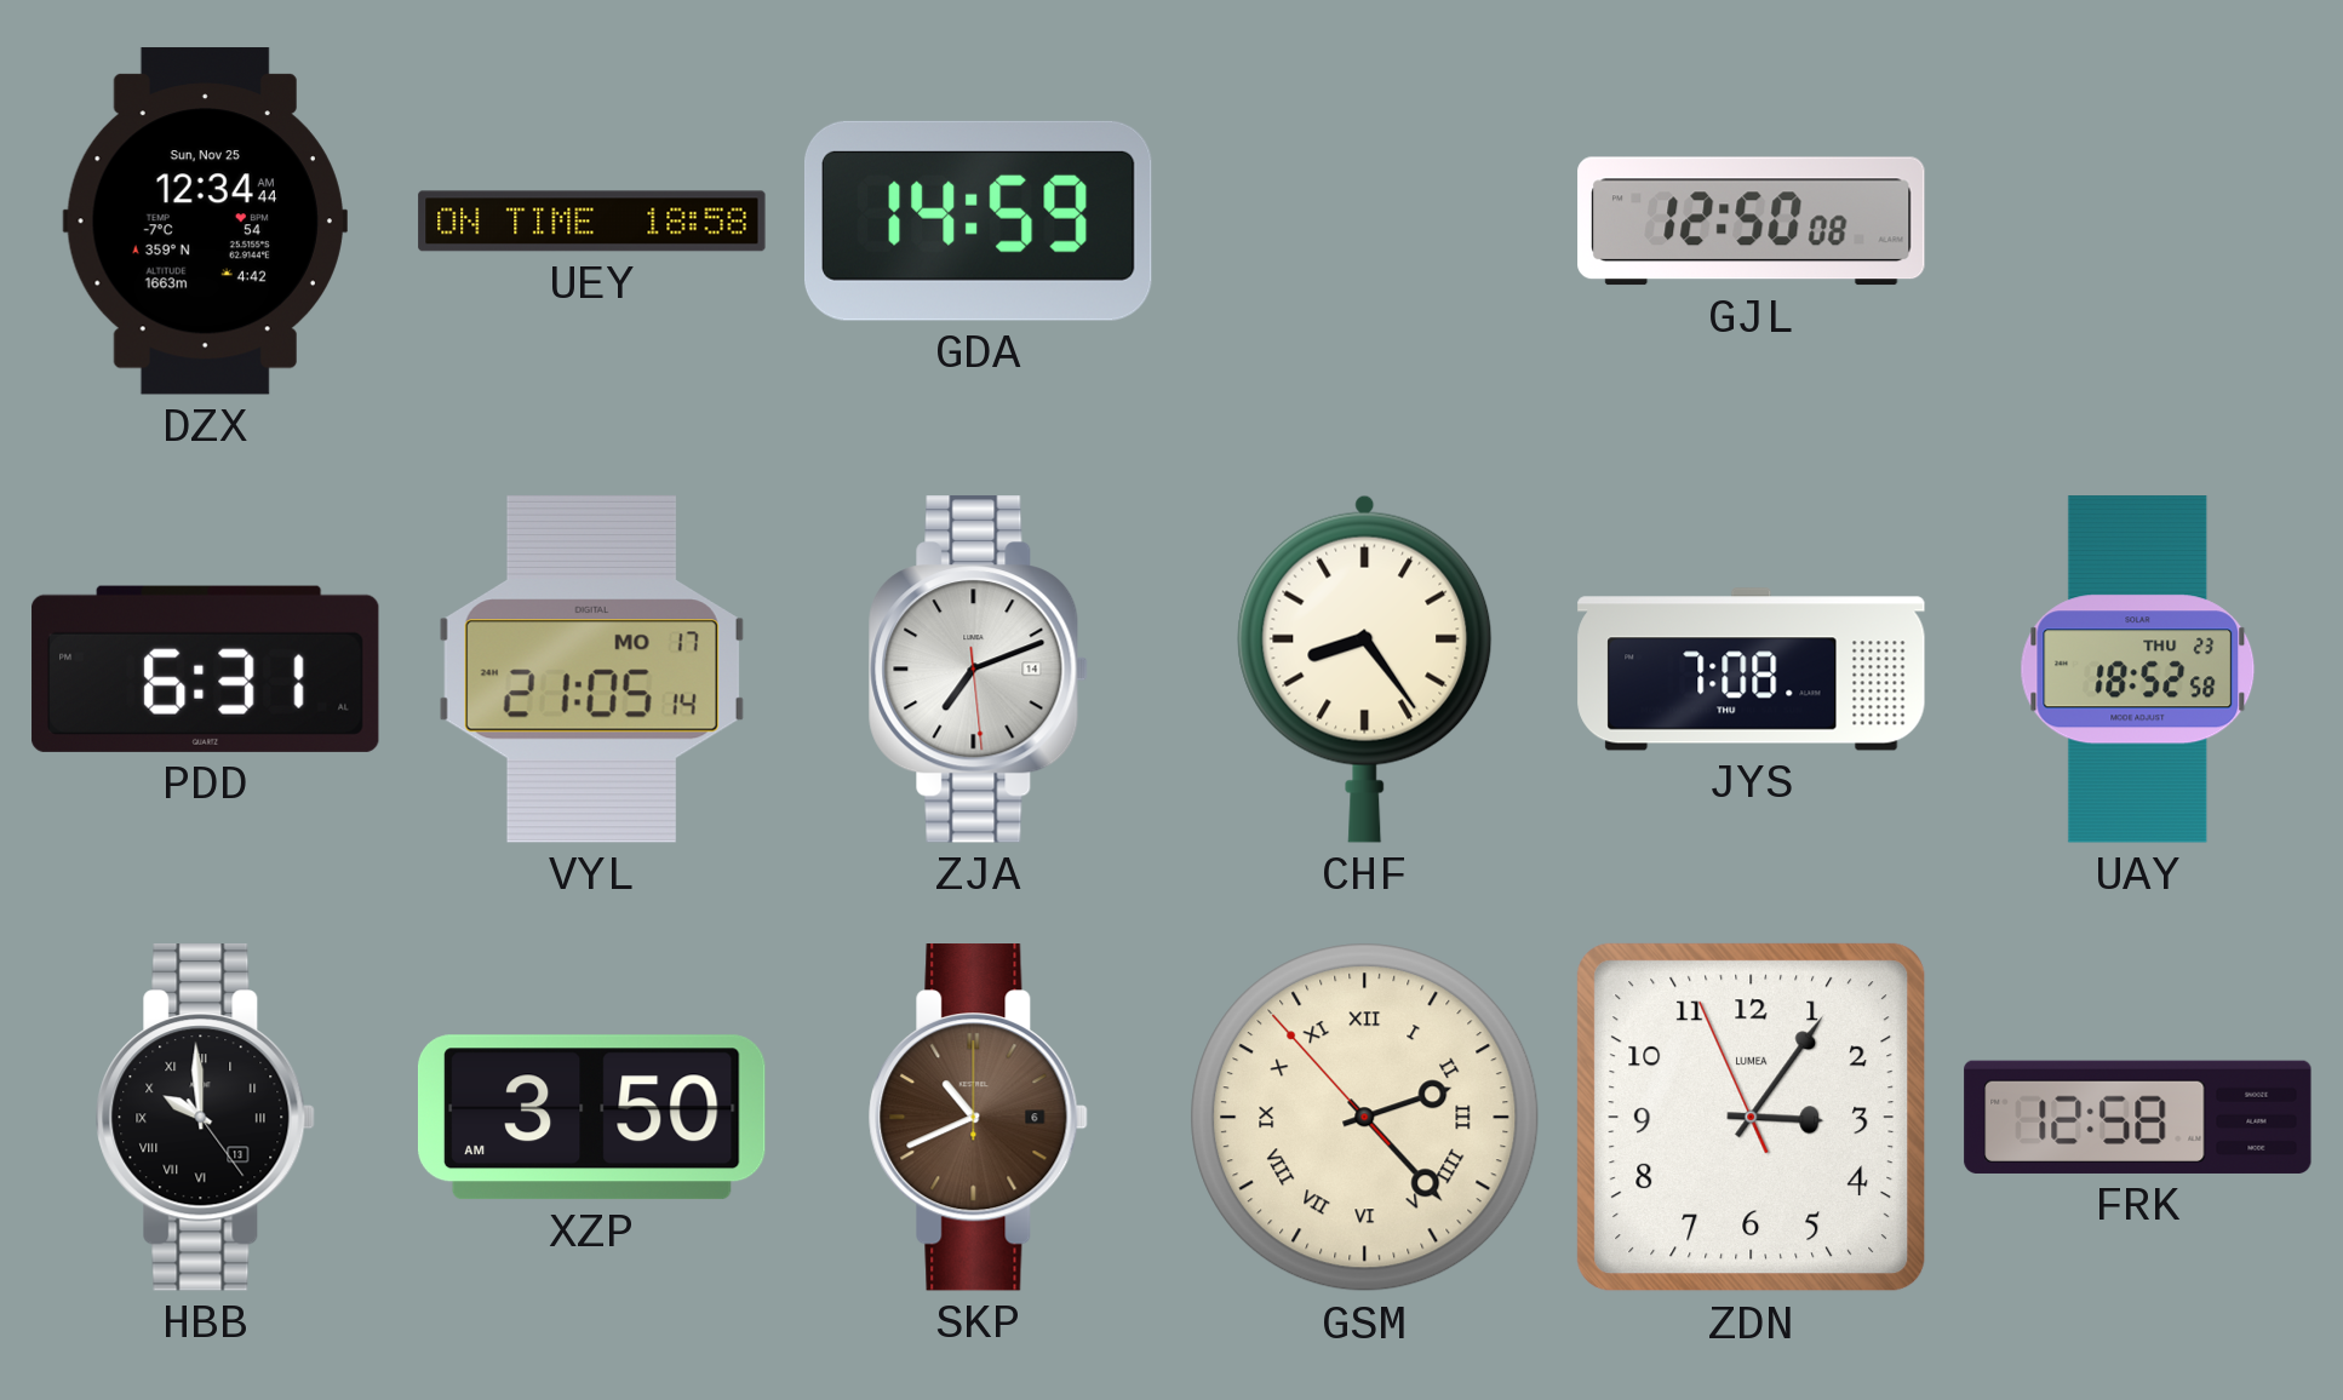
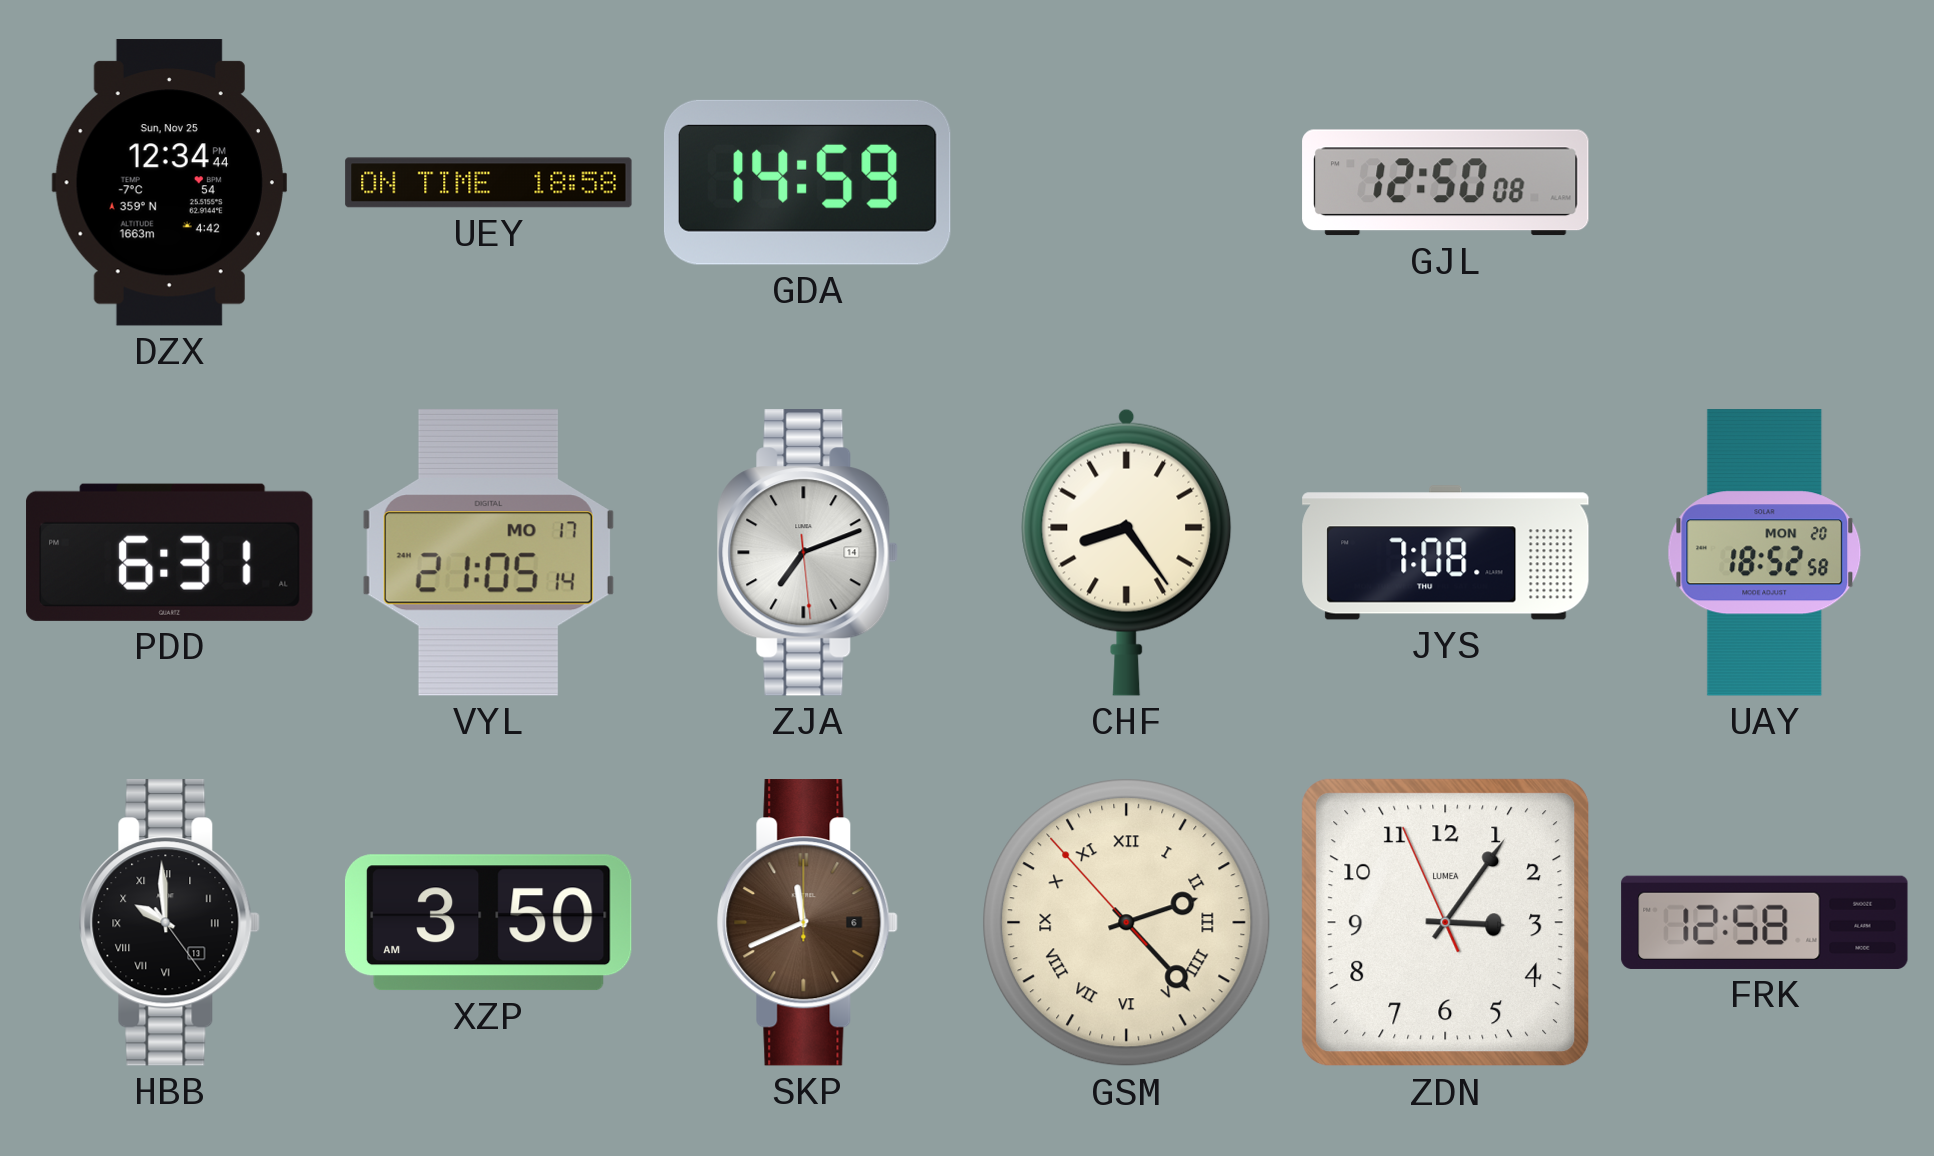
DZX: 12:34:44 AM -> 12:34:44 PM
UAY date: THU 23 -> MON 20
SKP: 10:41 -> 11:41
